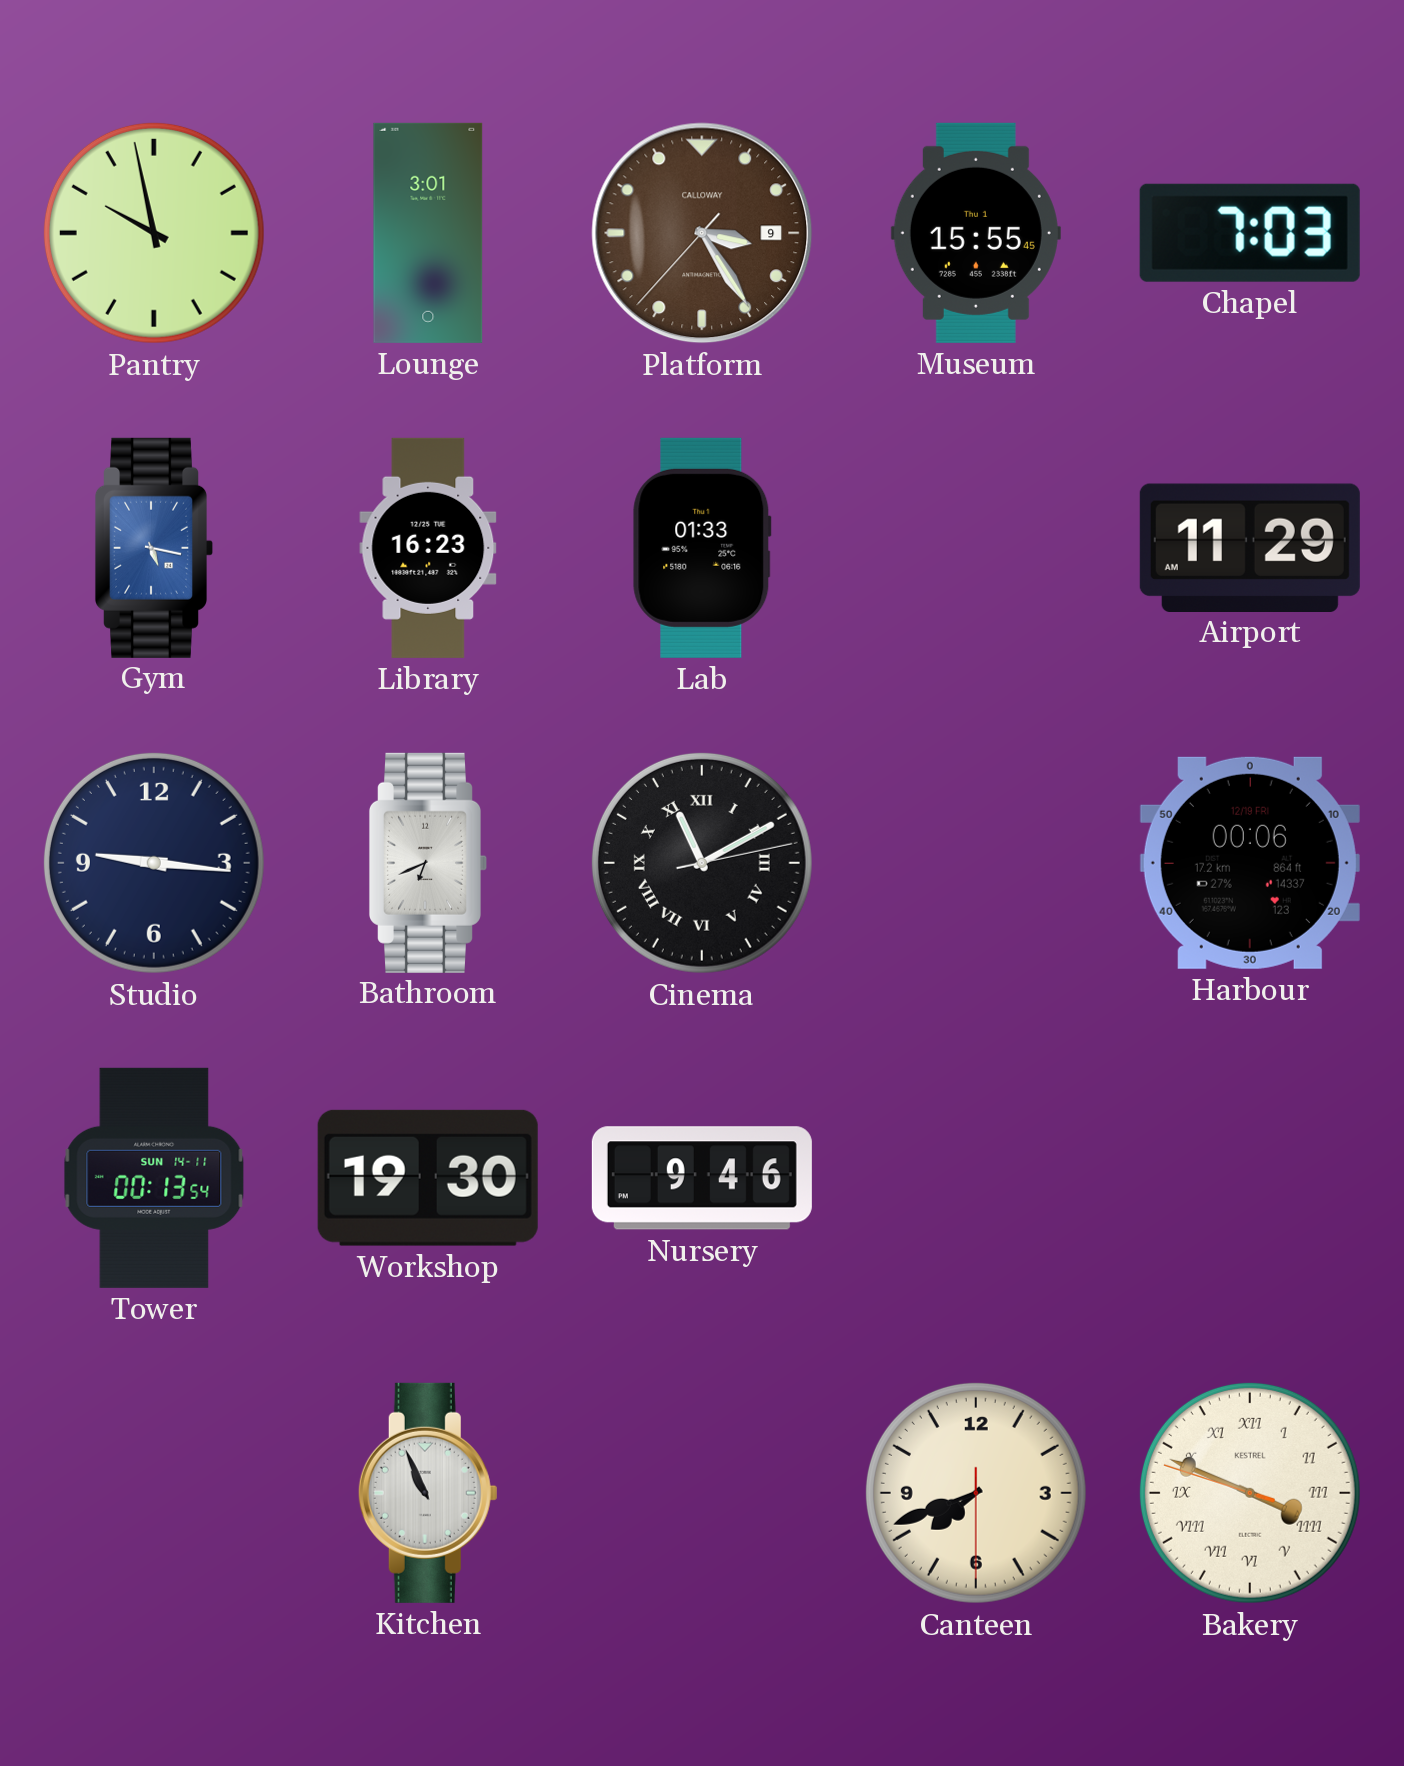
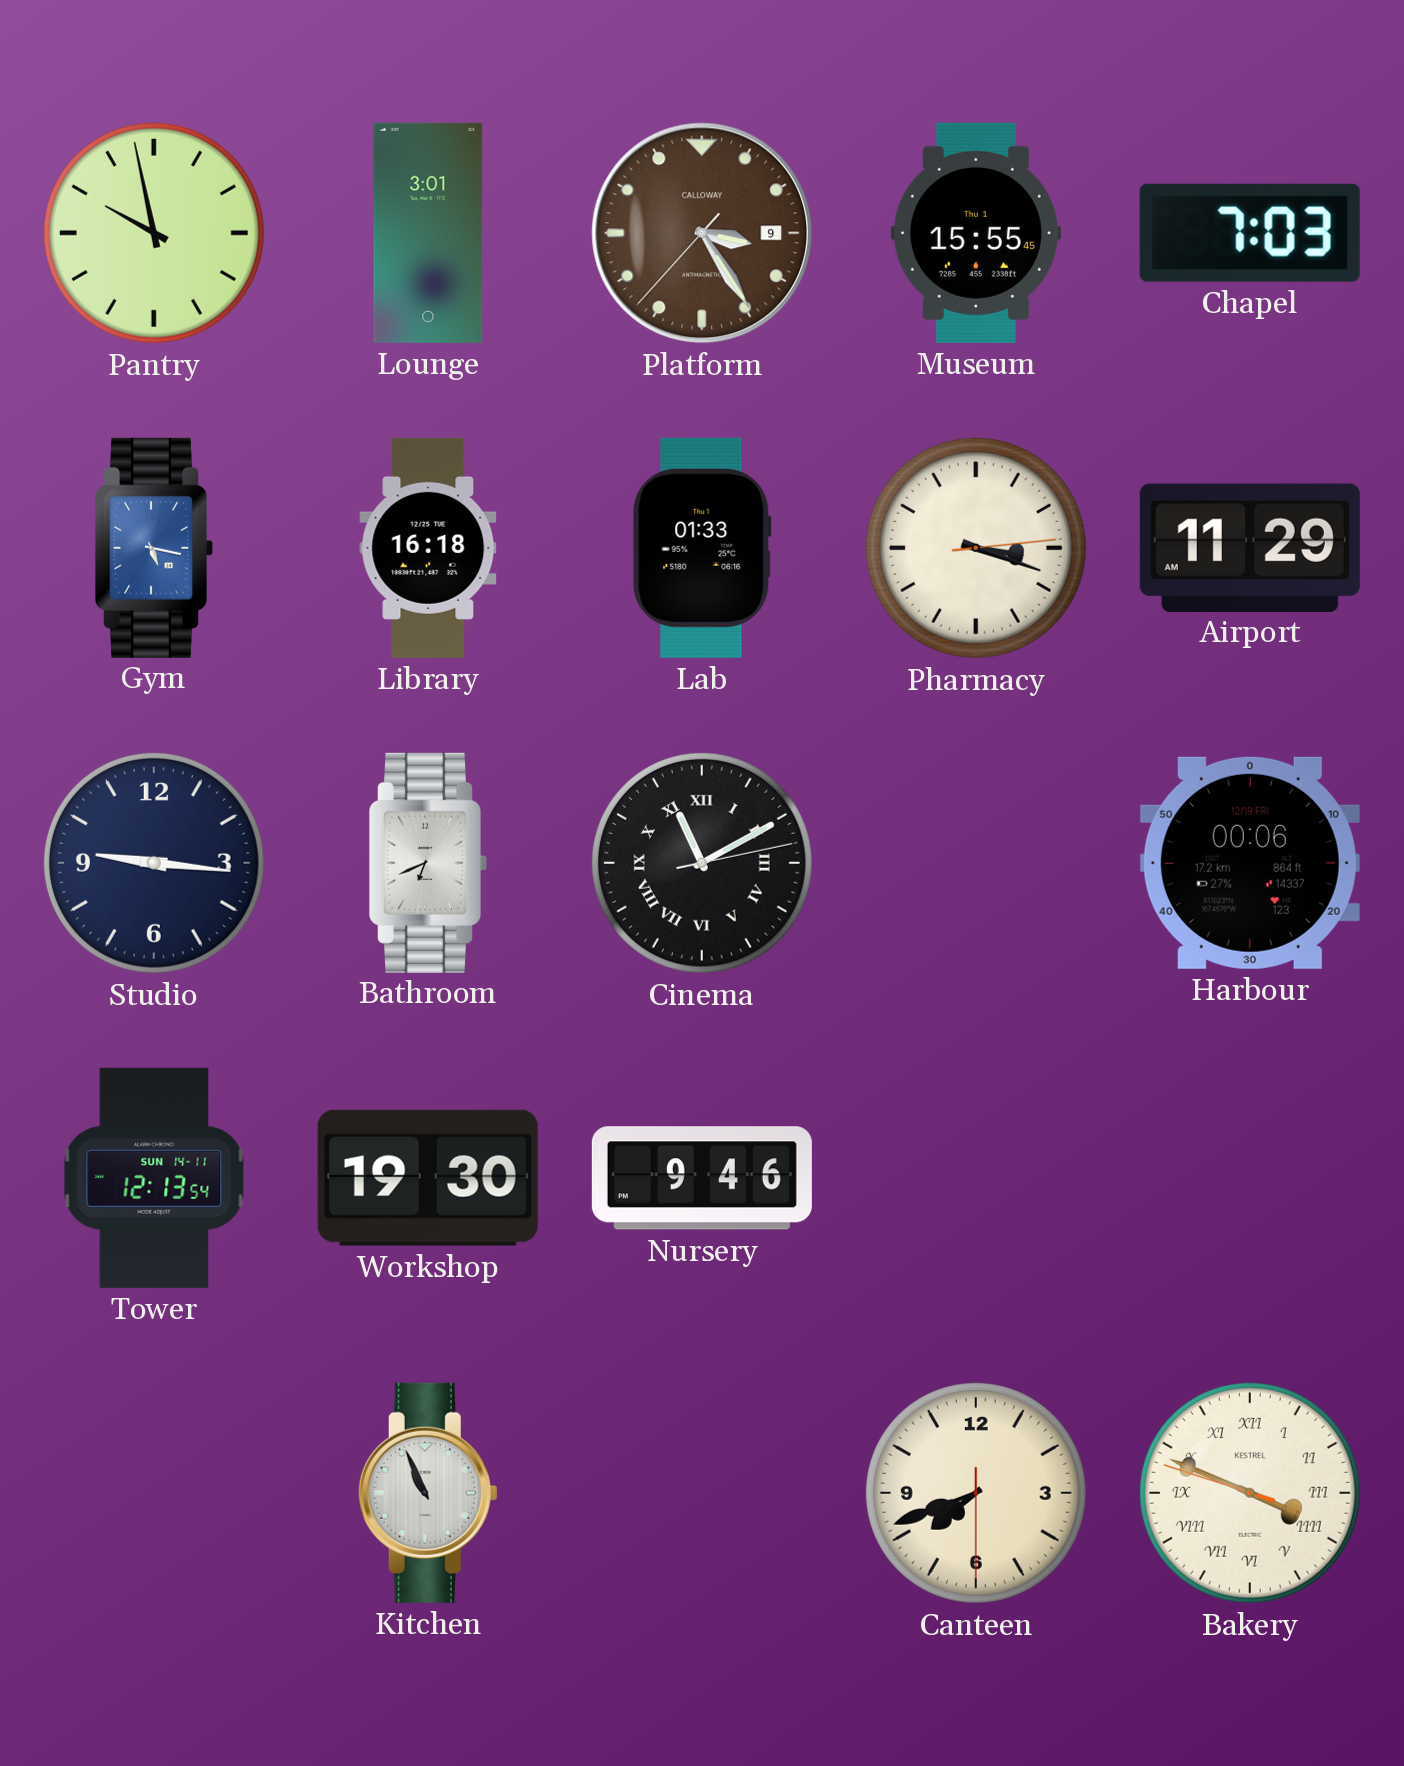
Library: 16:23 -> 16:18
Pharmacy: none -> 3:18
Tower: 00:13 -> 12:13
